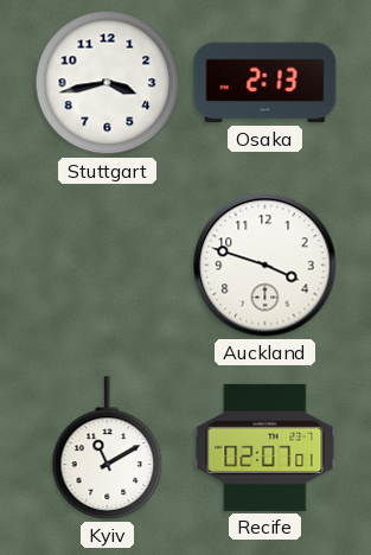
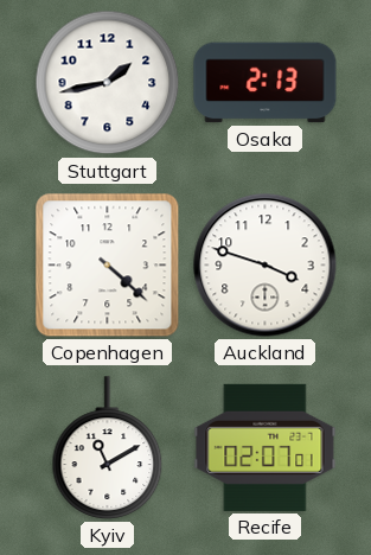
Stuttgart: 3:43 -> 1:43
Copenhagen: none -> 4:22
